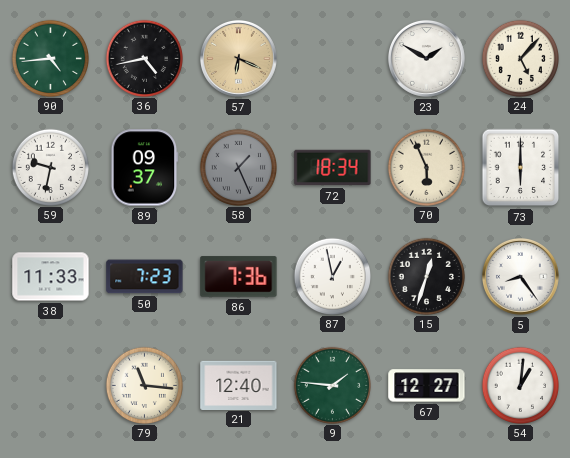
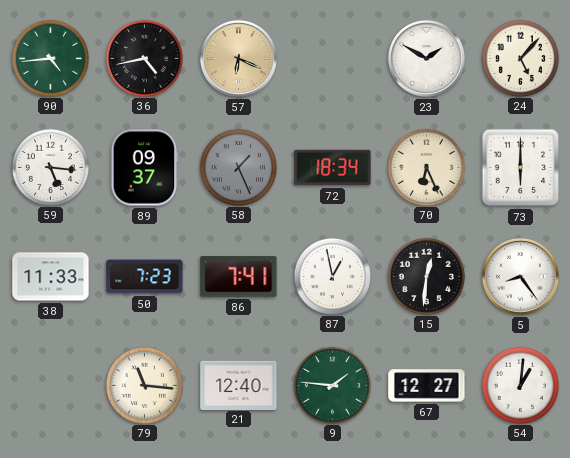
59: 9:32 -> 5:16
70: 5:56 -> 6:26
86: 7:36 -> 7:41
15: 12:33 -> 12:31
